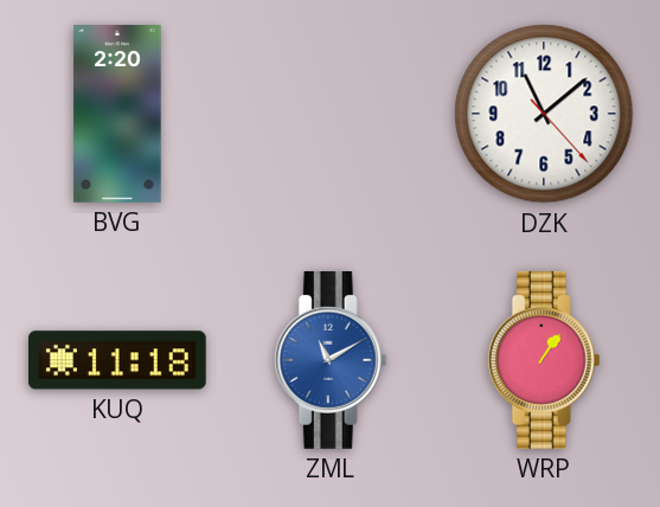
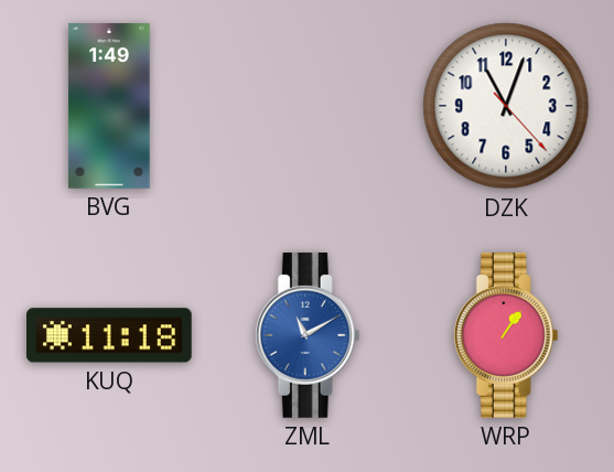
BVG: 2:20 -> 1:49
DZK: 11:08 -> 11:03
